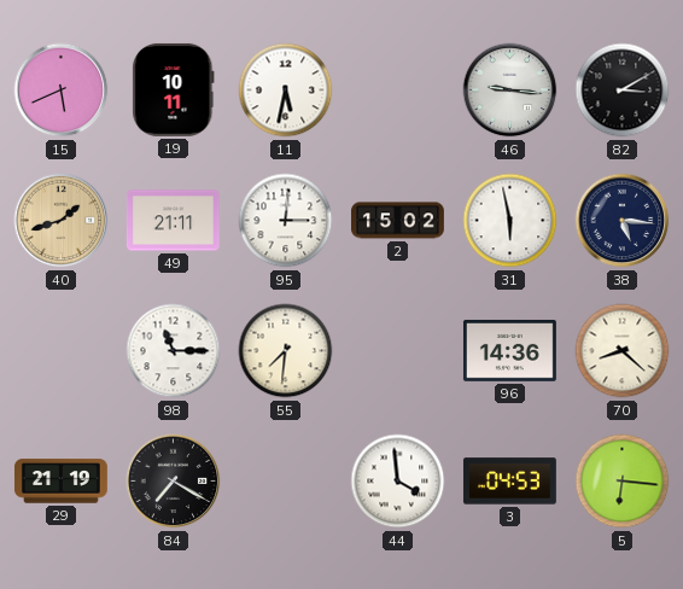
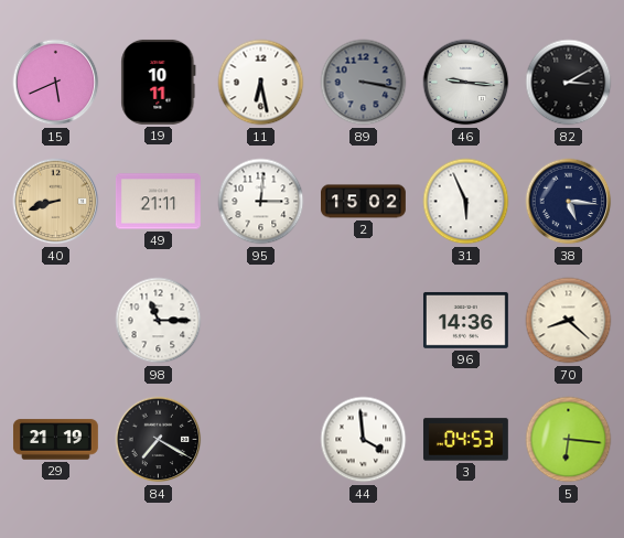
11: 5:32 -> 6:28
89: none -> 3:17
40: 1:42 -> 8:42
31: 5:58 -> 5:56
55: 7:31 -> none
